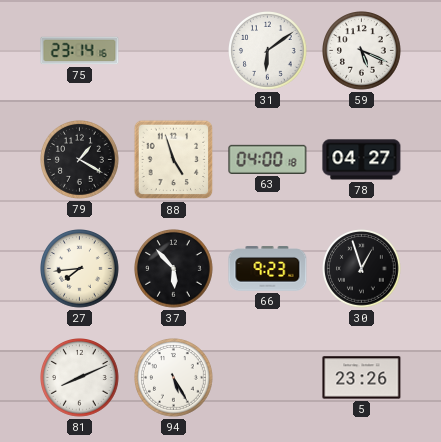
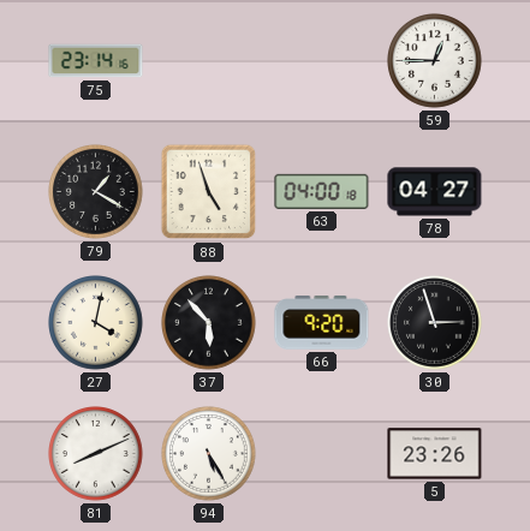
31: 6:09 -> none
59: 5:19 -> 12:45
27: 7:44 -> 4:02
66: 9:23 -> 9:20
30: 12:57 -> 2:57
